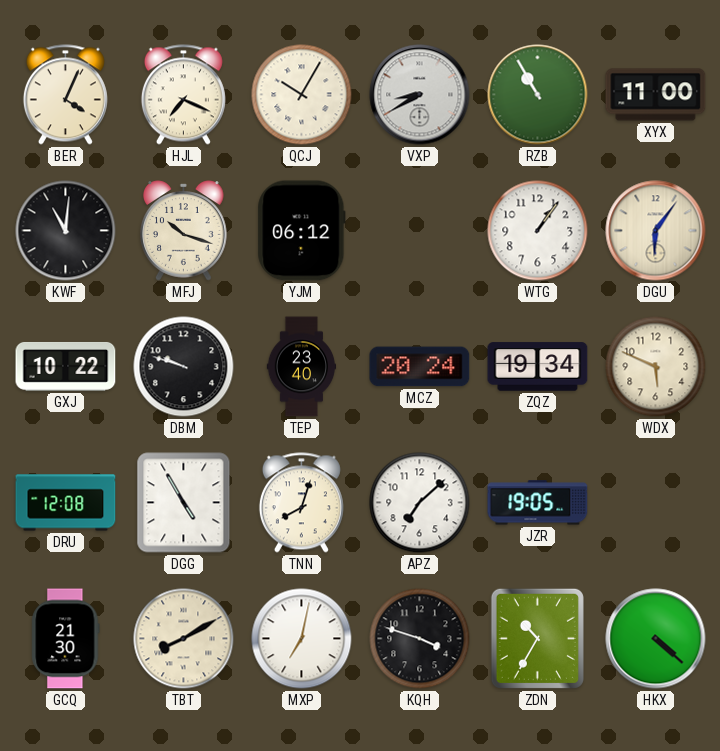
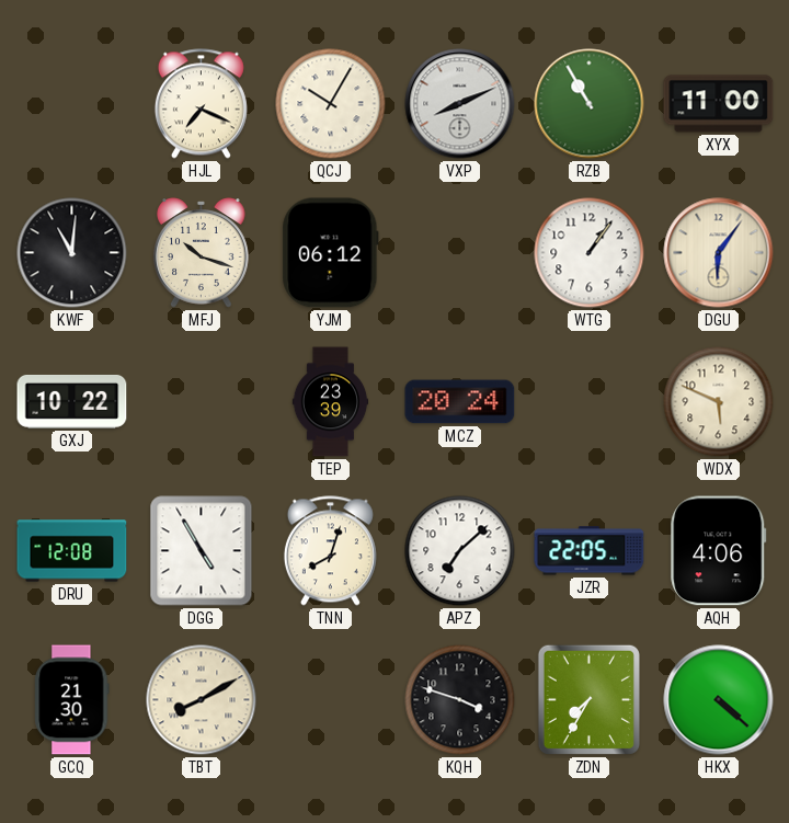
BER: 4:04 -> none
VXP: 8:40 -> 8:11
DBM: 9:48 -> none
TEP: 23:40 -> 23:39
ZQZ: 19:34 -> none
JZR: 19:05 -> 22:05
AQH: none -> 4:06
MXP: 7:02 -> none
ZDN: 10:35 -> 7:35
